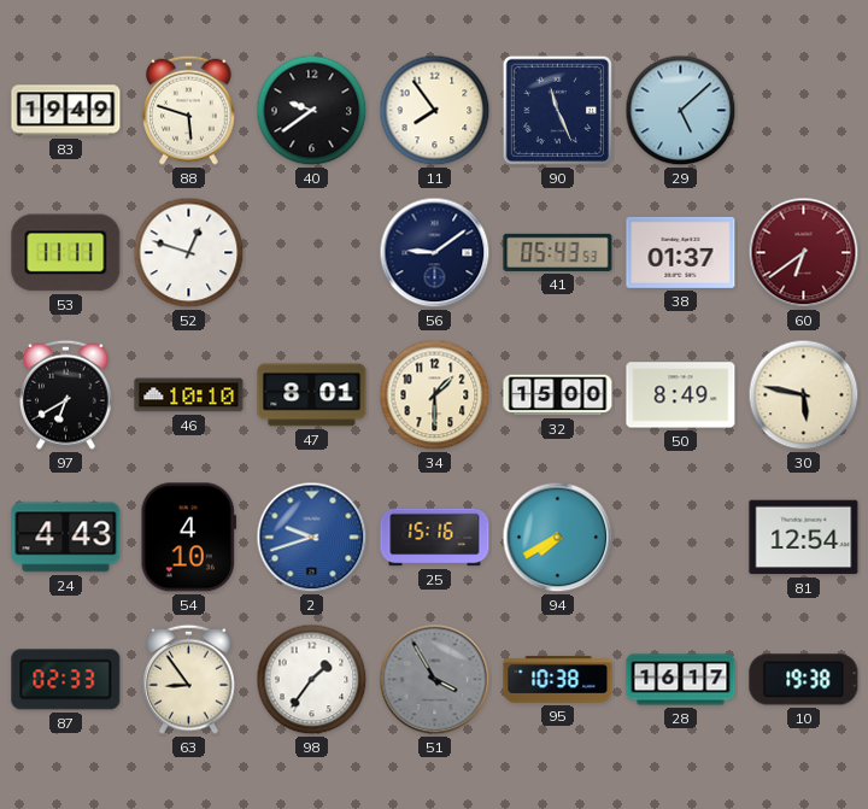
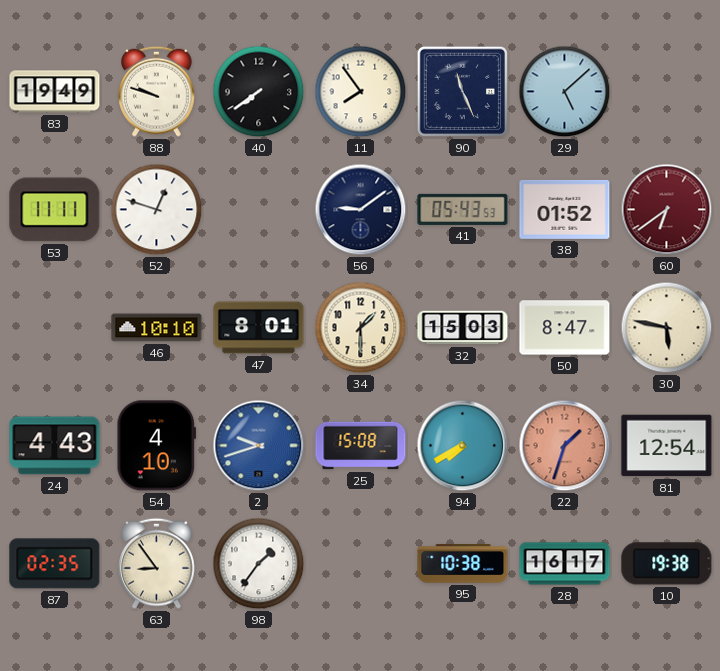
88: 5:48 -> 9:48
40: 9:39 -> 7:39
38: 01:37 -> 01:52
97: 6:40 -> none
32: 15:00 -> 15:03
50: 8:49 -> 8:47
25: 15:16 -> 15:08
22: none -> 1:33
87: 02:33 -> 02:35
51: 3:55 -> none
